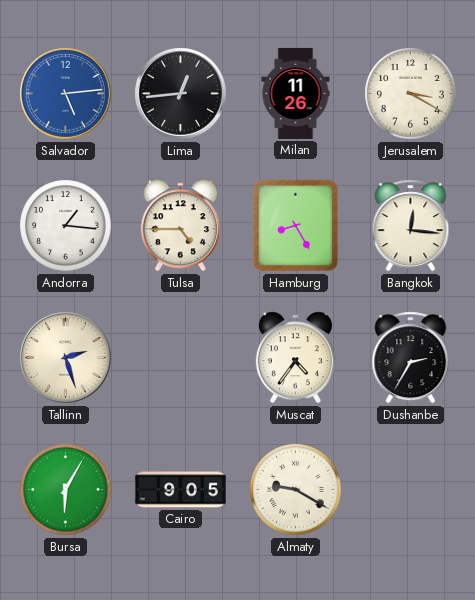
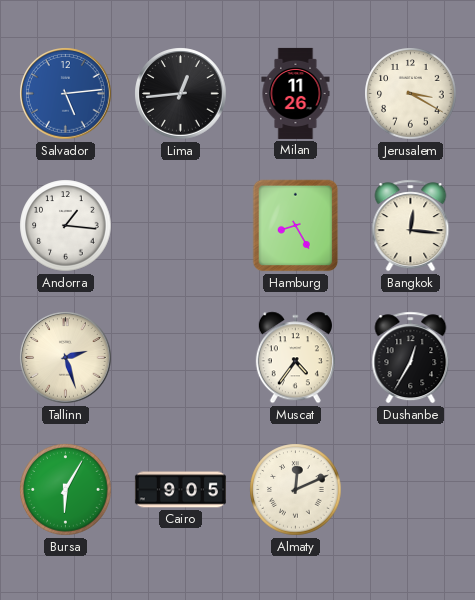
Tulsa: 4:45 -> none
Dushanbe: 2:35 -> 12:35
Almaty: 9:20 -> 12:11
